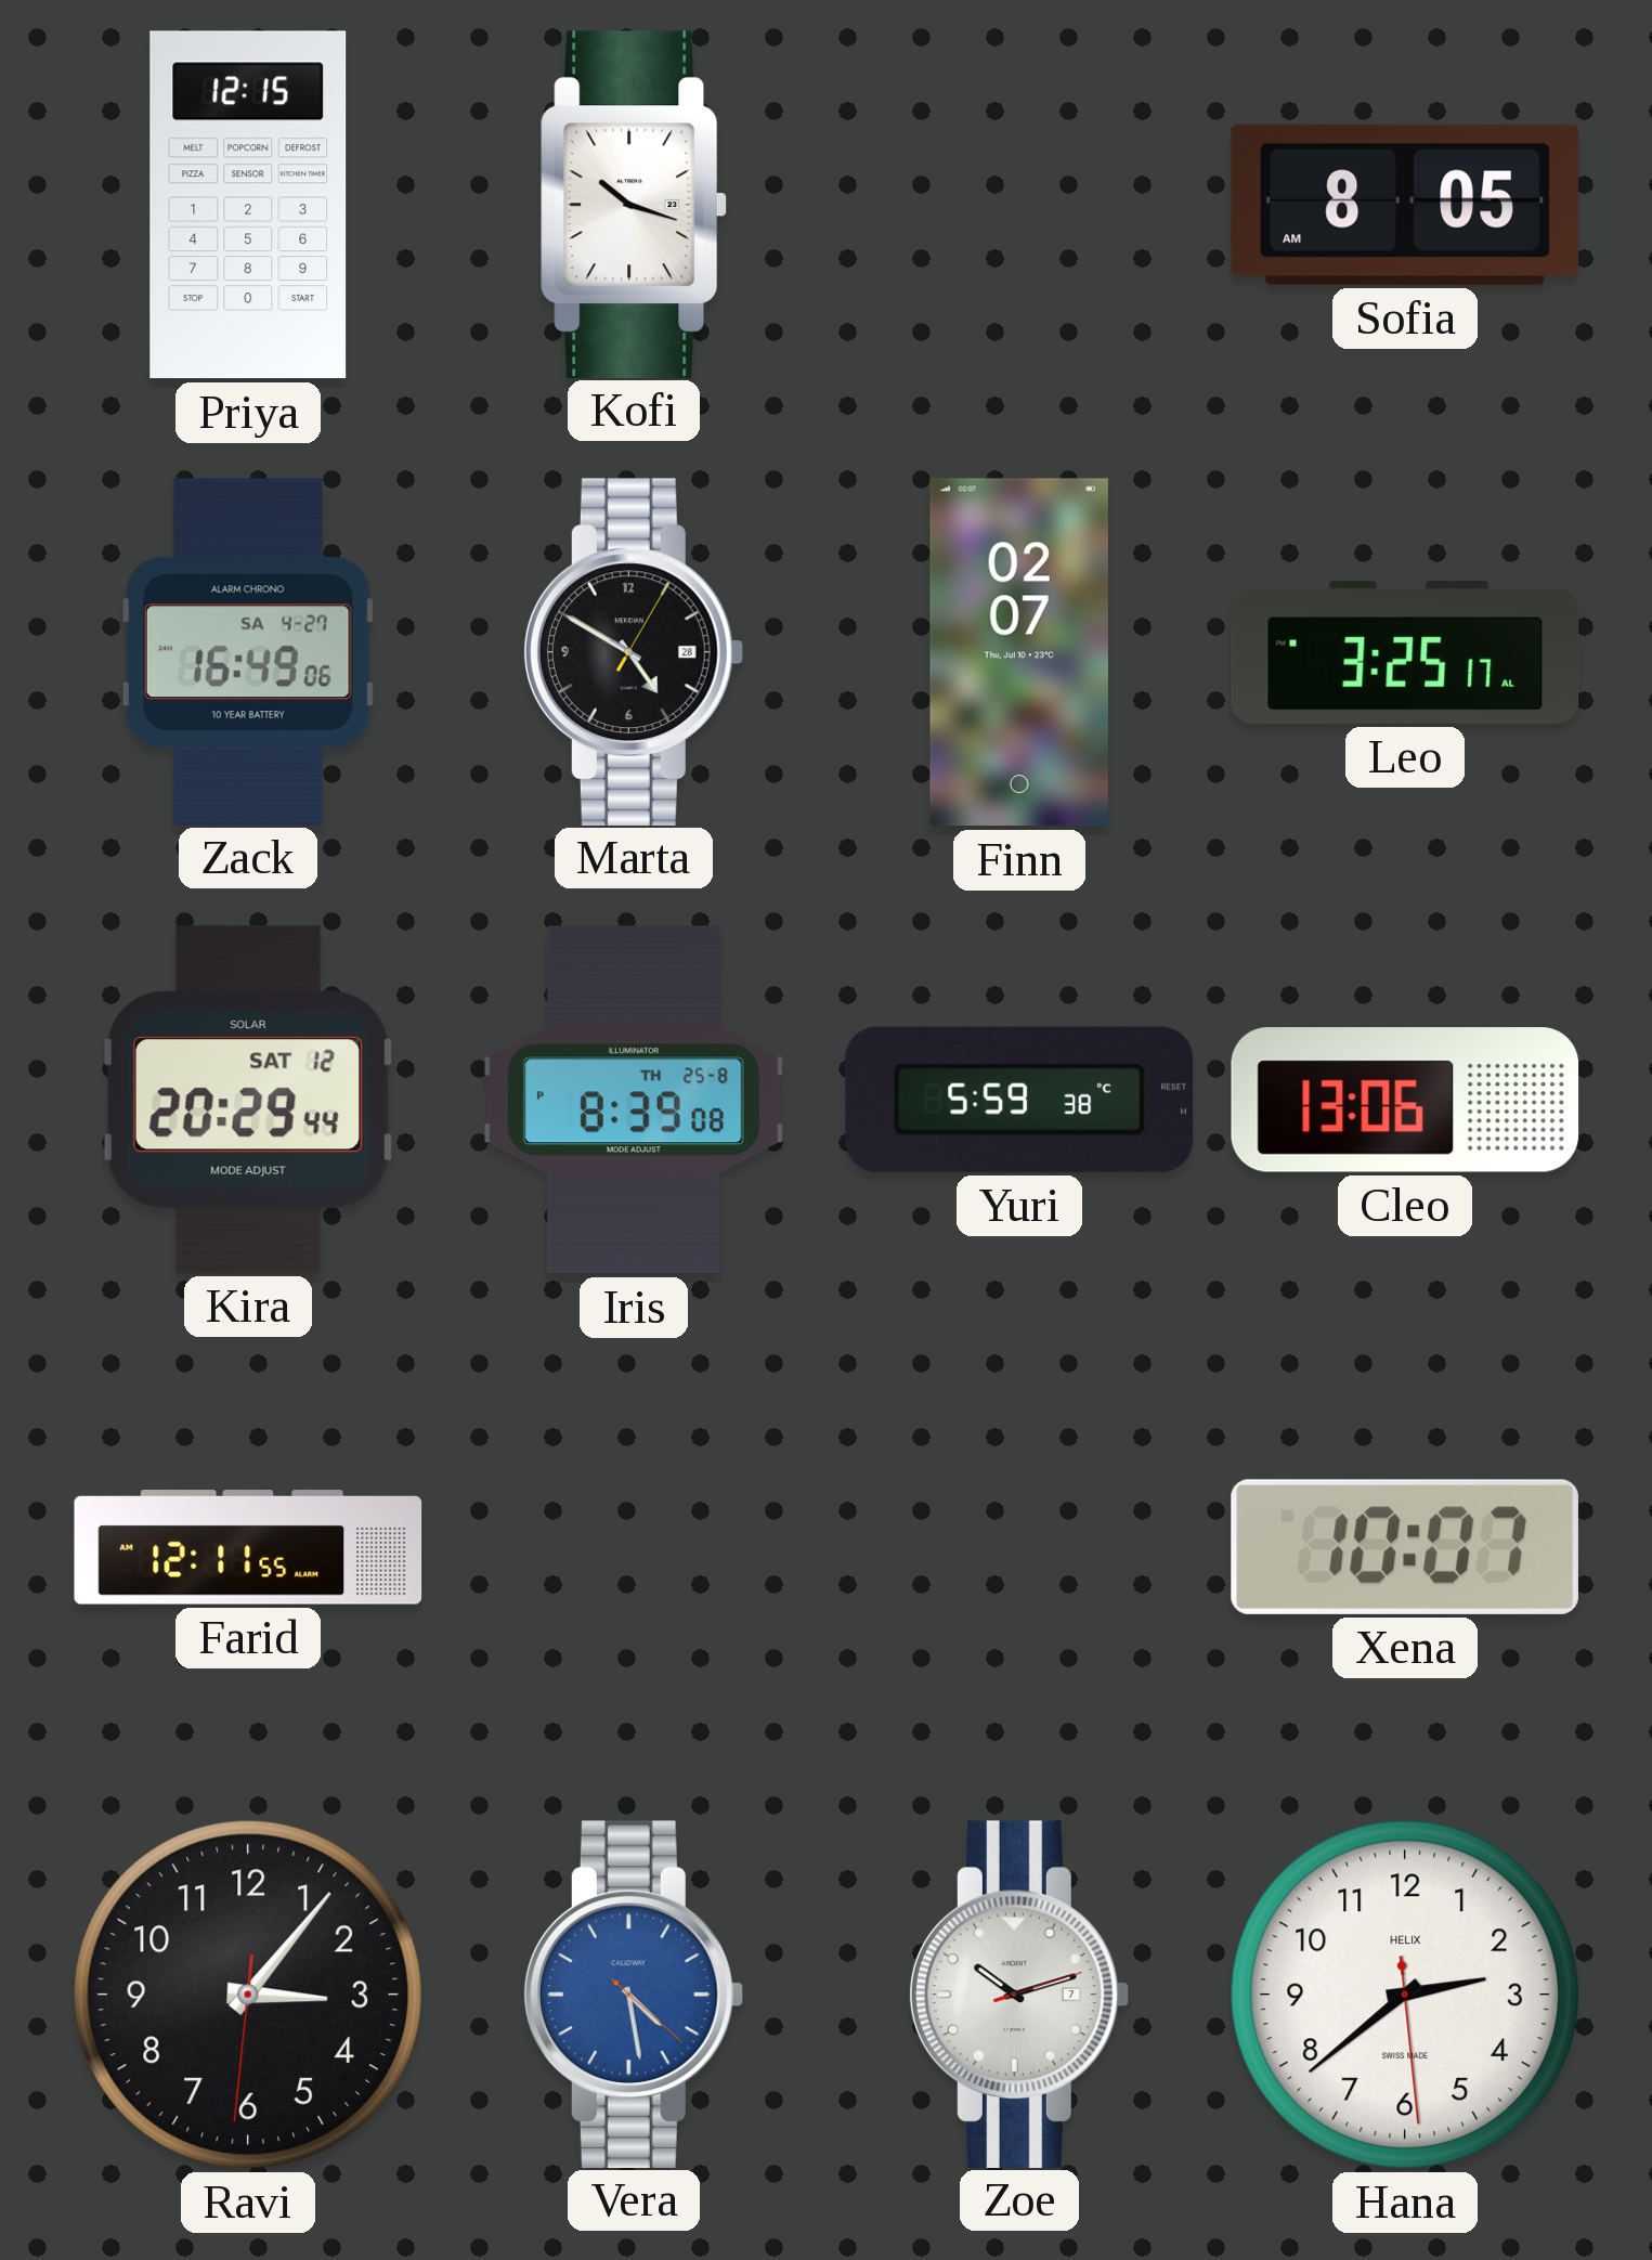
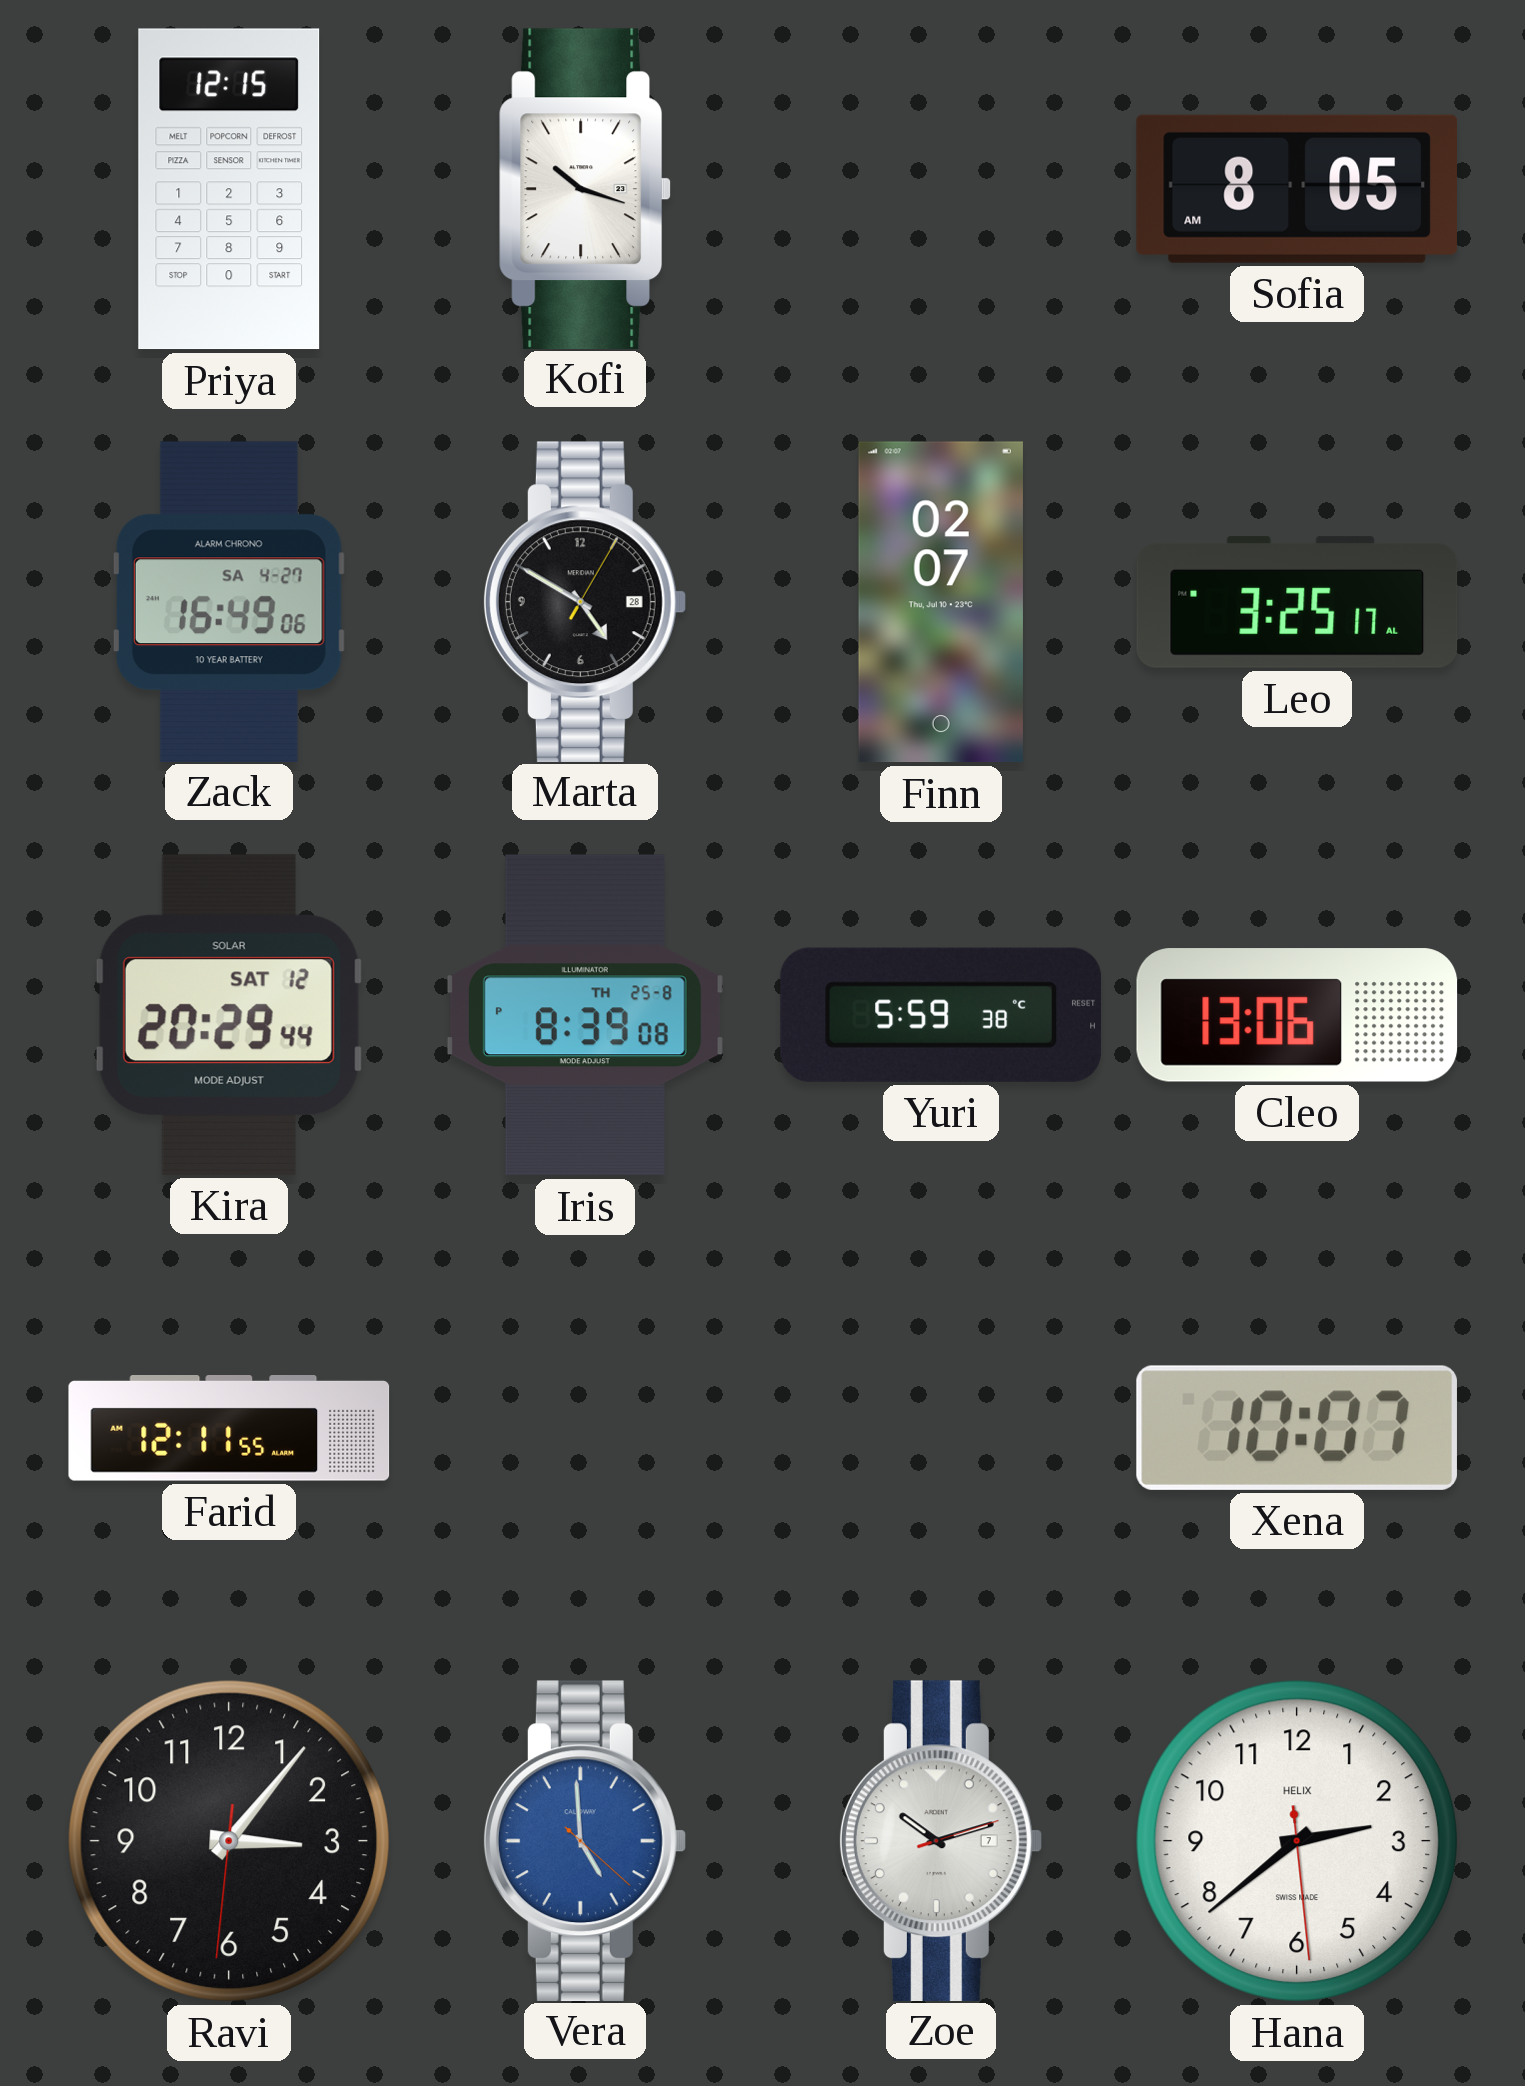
Vera: 4:28 -> 4:59
